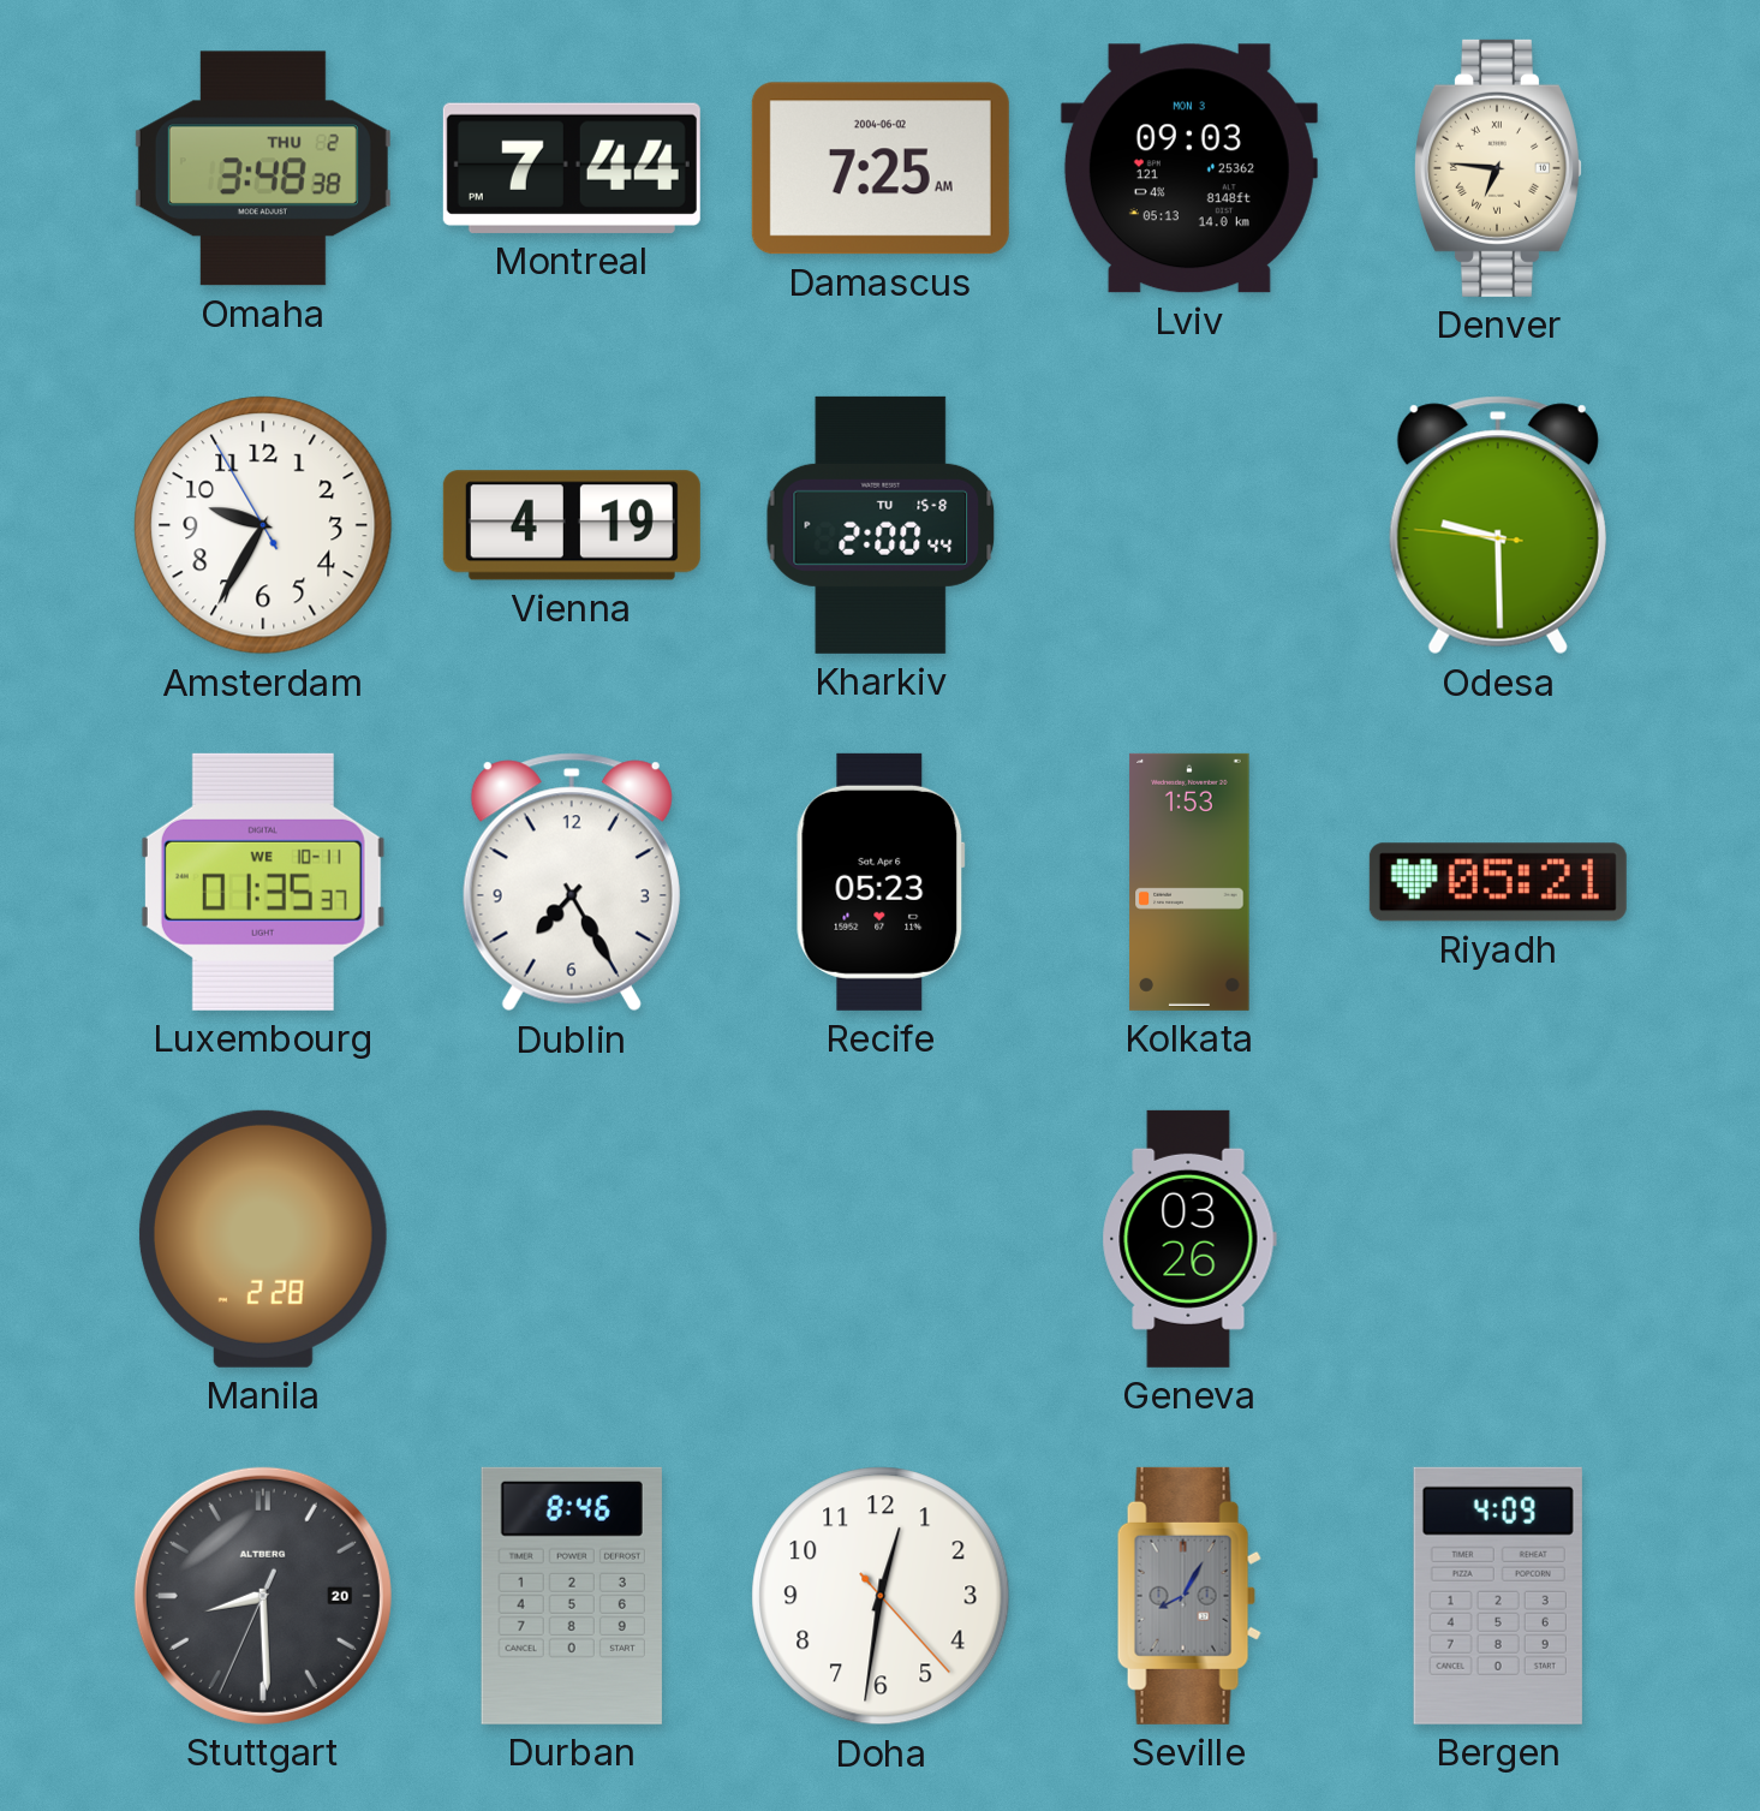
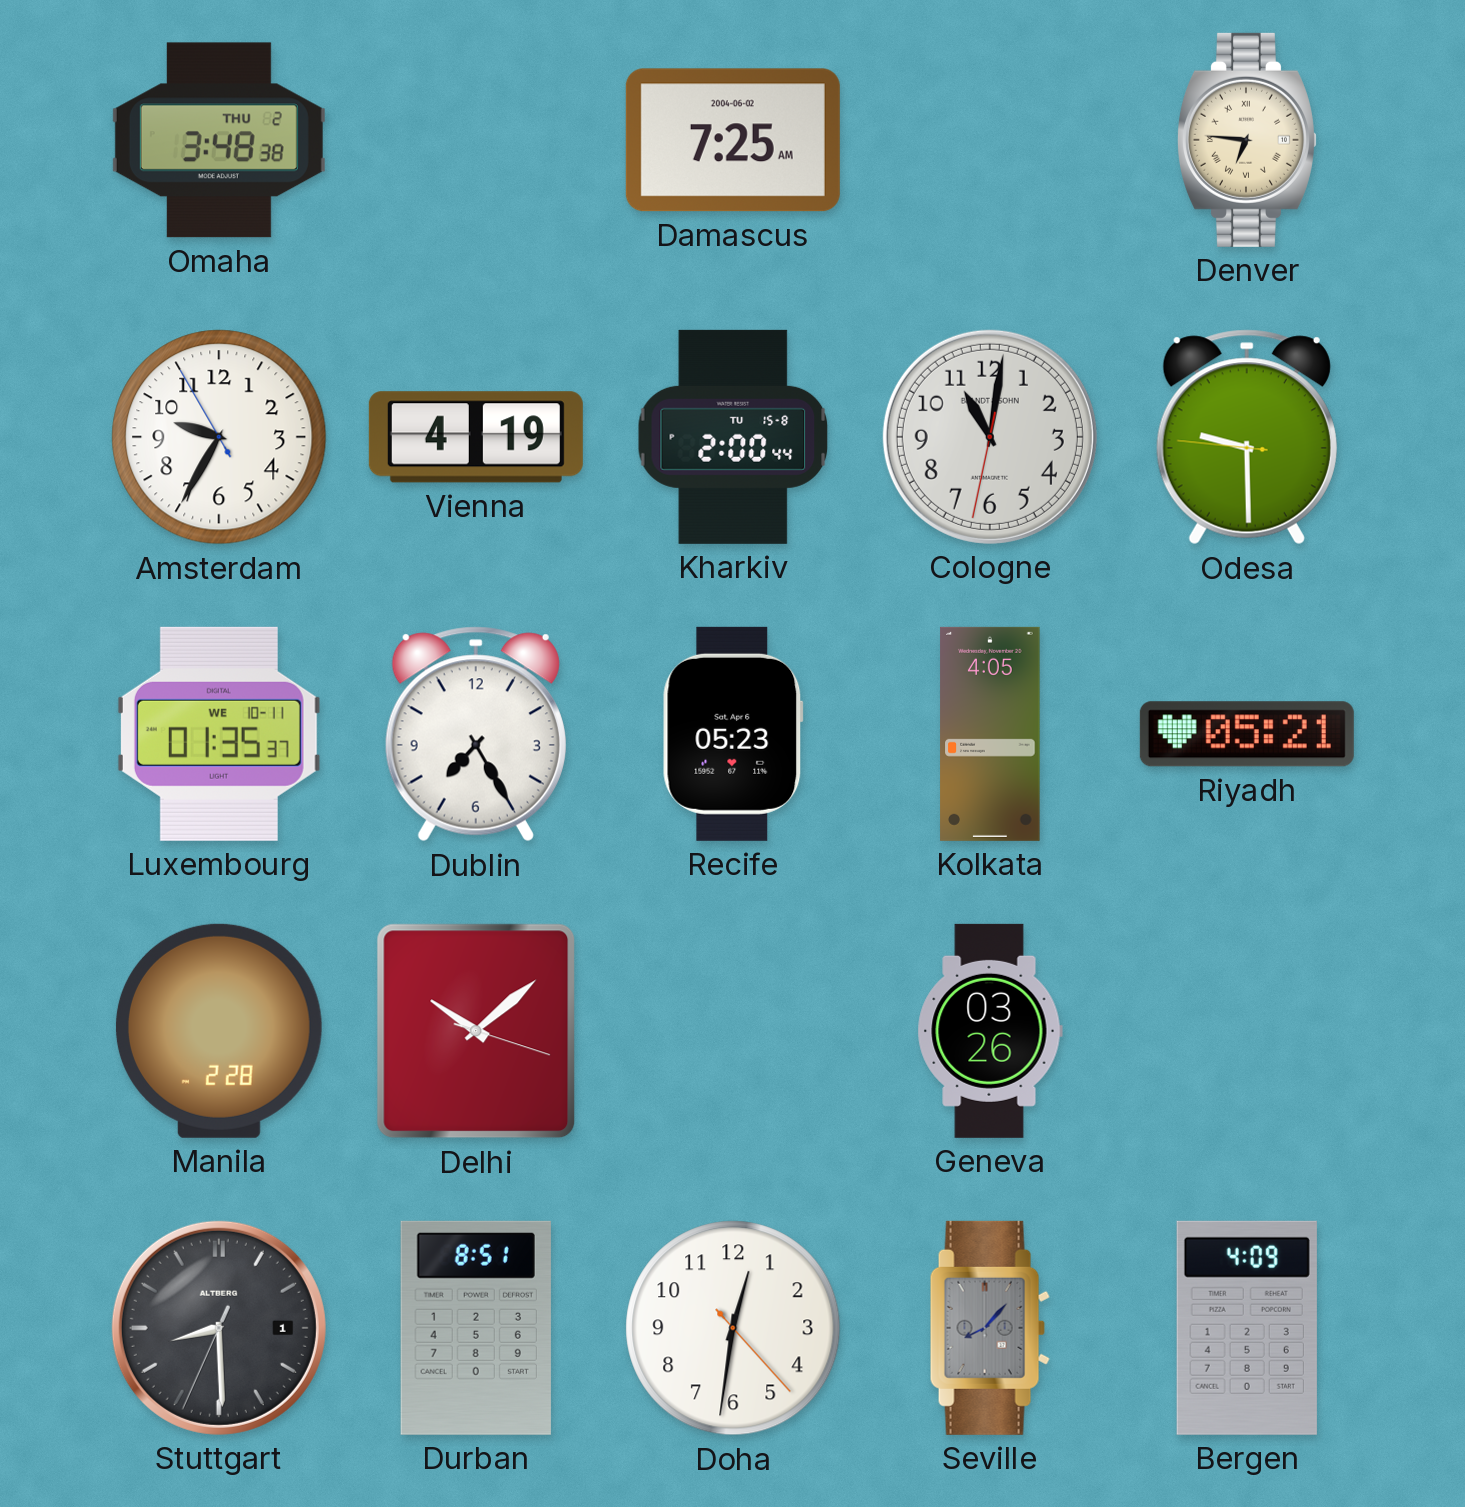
Montreal: 7:44 -> none
Lviv: 09:03 -> none
Cologne: none -> 11:01
Kolkata: 1:53 -> 4:05
Delhi: none -> 10:08
Stuttgart date: 20 -> 1
Durban: 8:46 -> 8:51
Seville: 8:05 -> 8:07
